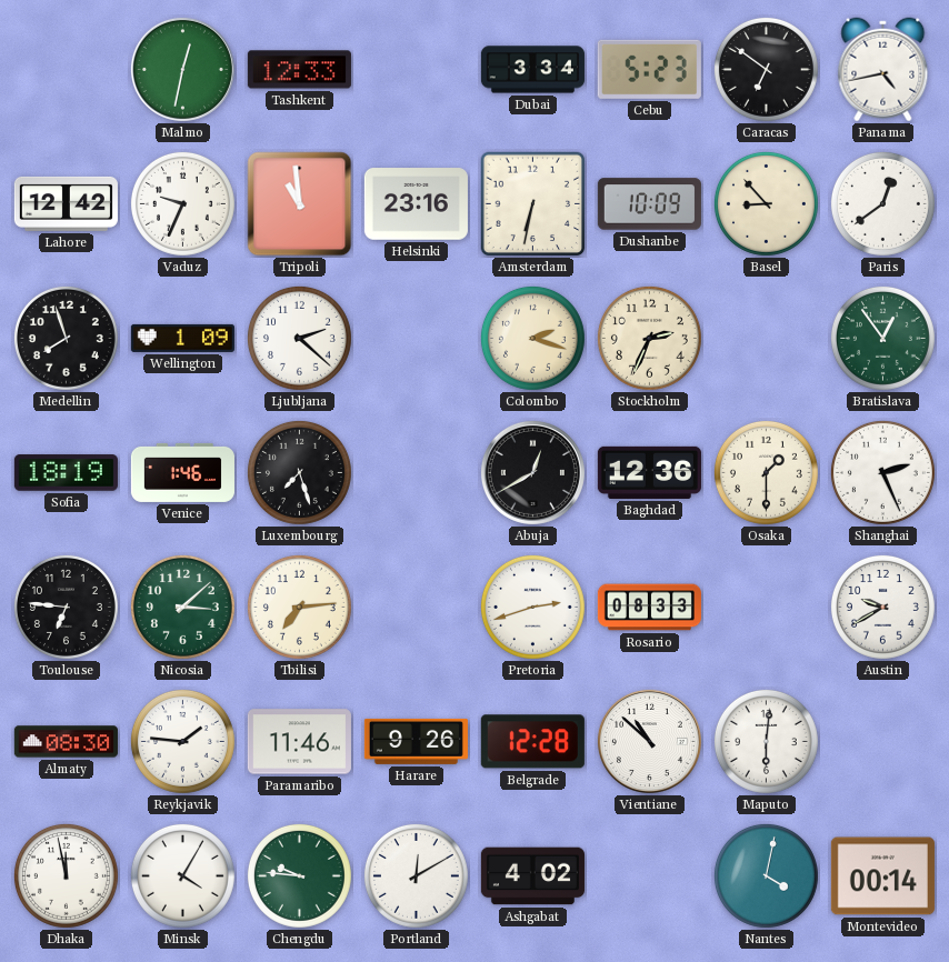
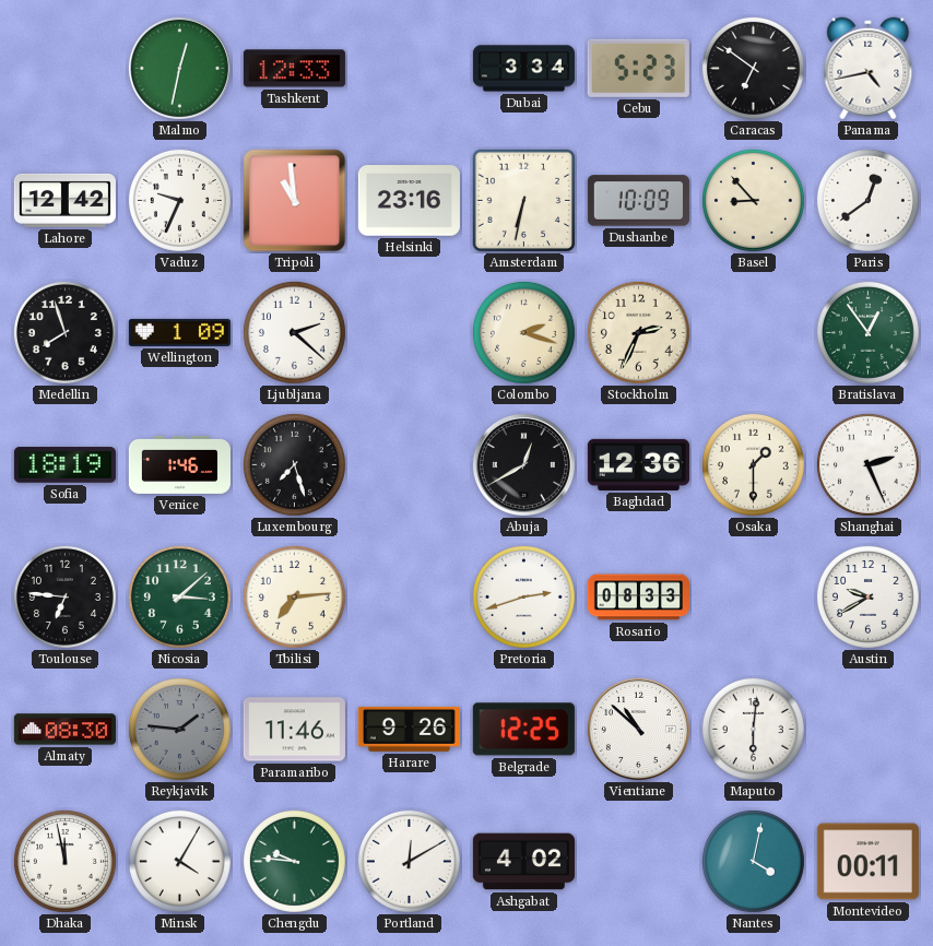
Reykjavik dial: white -> grey
Belgrade: 12:28 -> 12:25
Montevideo: 00:14 -> 00:11
